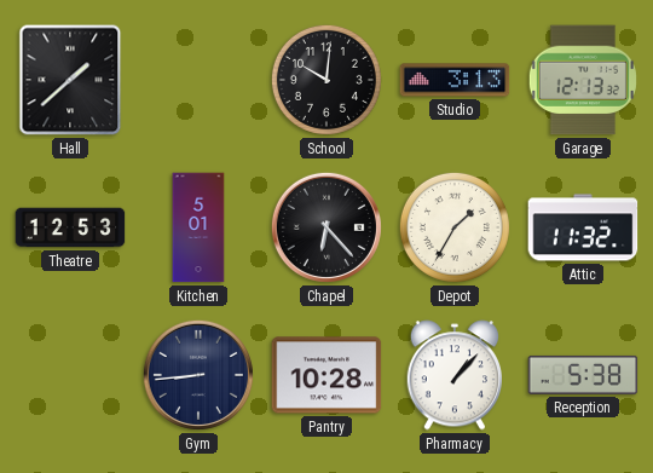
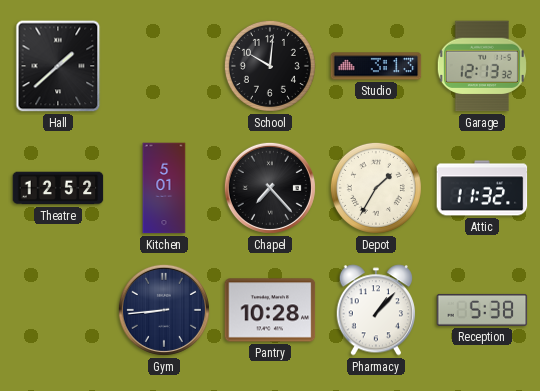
Theatre: 12:53 -> 12:52
Chapel: 6:23 -> 7:23
